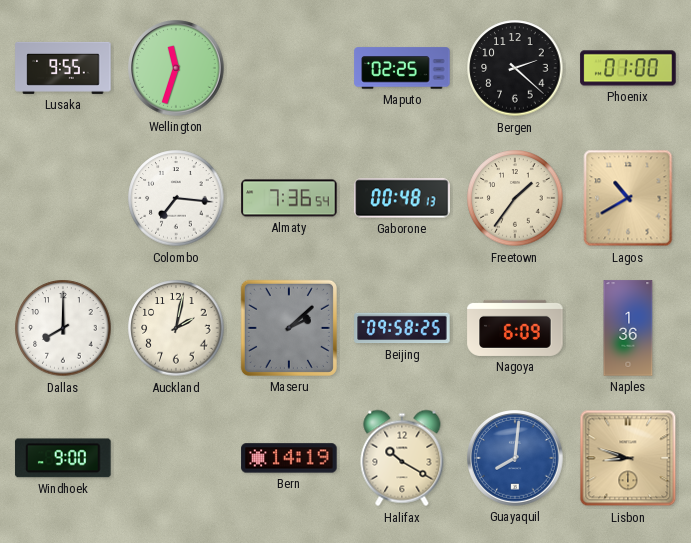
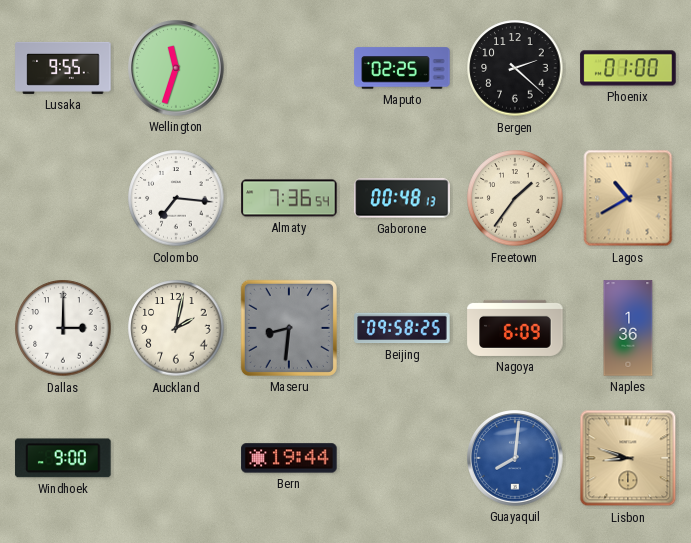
Dallas: 8:00 -> 3:00
Maseru: 2:08 -> 8:31
Bern: 14:19 -> 19:44
Halifax: 10:20 -> none
